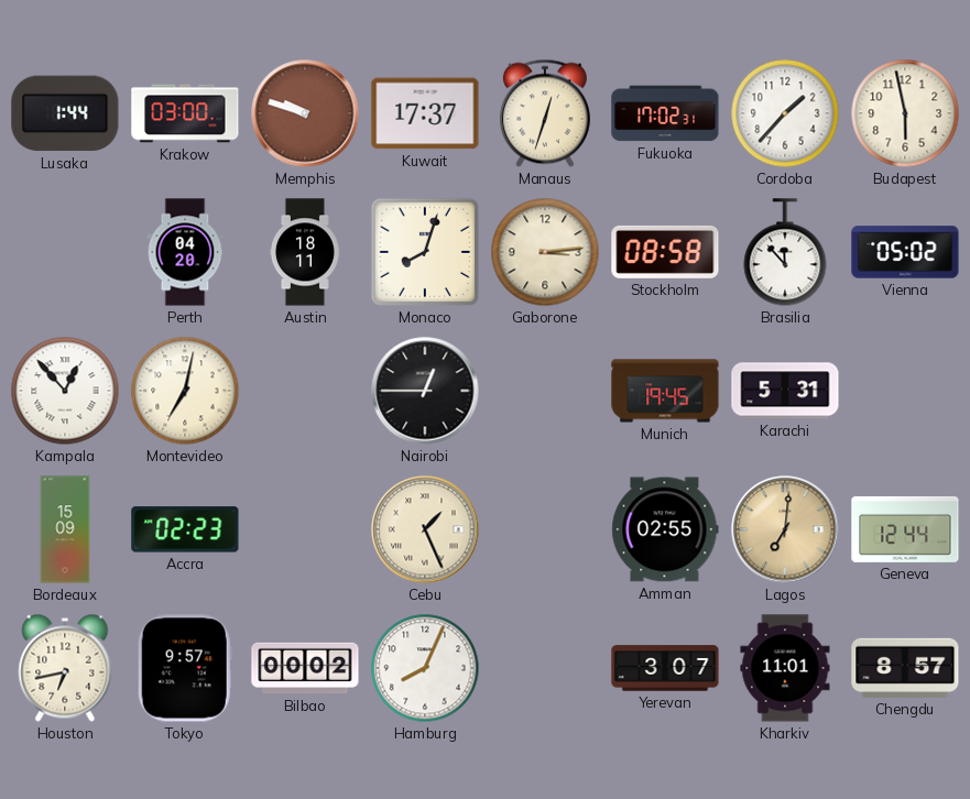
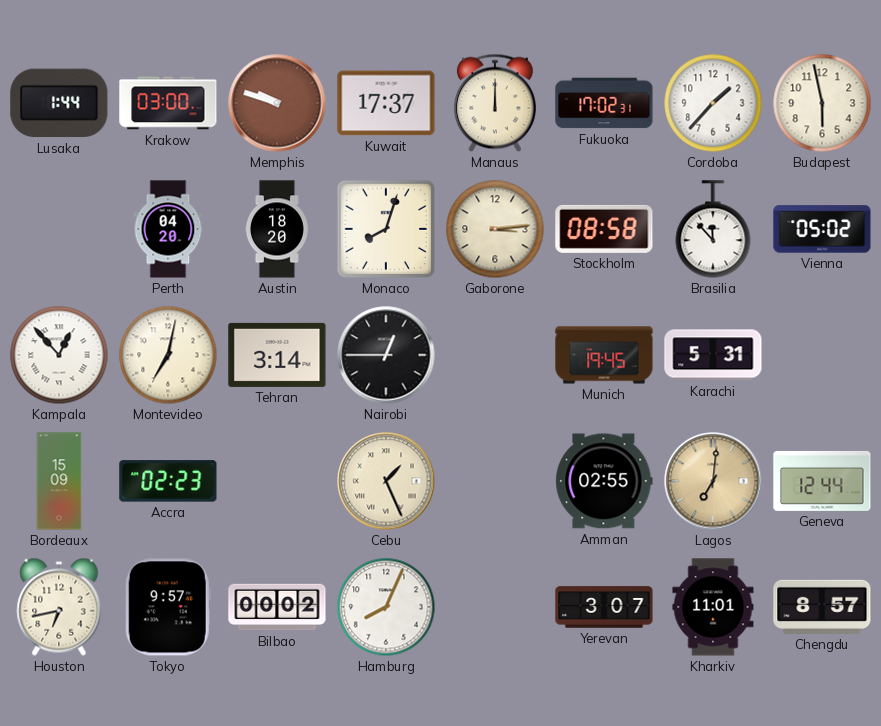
Manaus: 12:33 -> 12:00
Austin: 18:11 -> 18:20
Tehran: none -> 3:14
